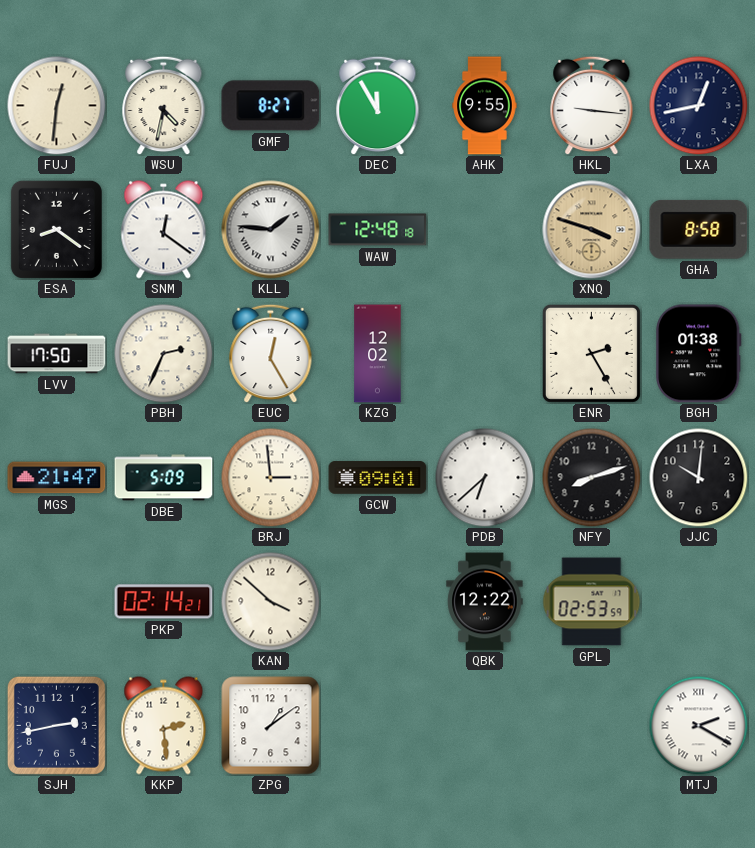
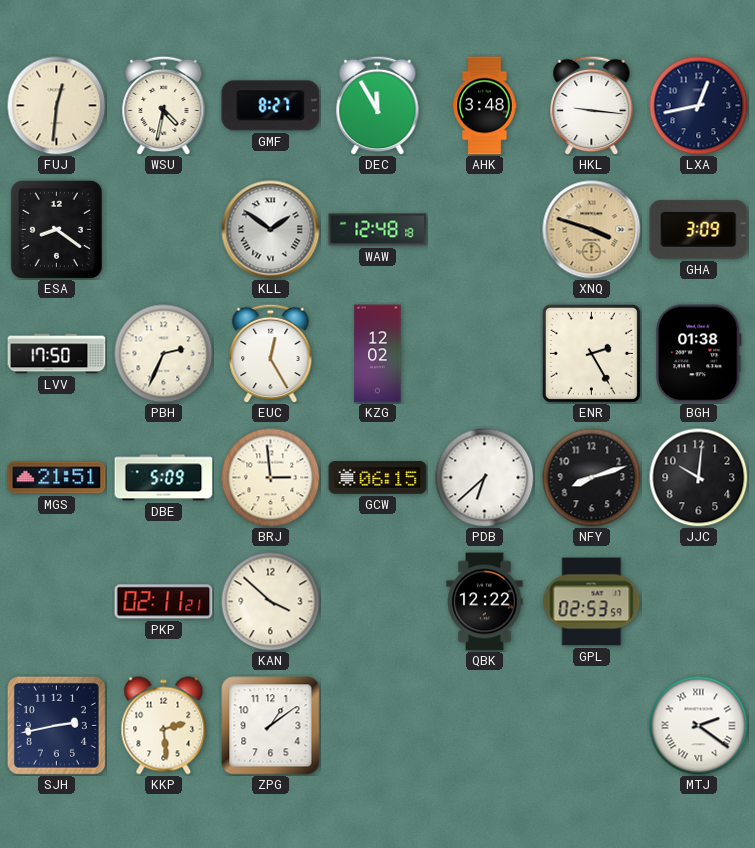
AHK: 9:55 -> 3:48
SNM: 12:21 -> none
KLL: 1:46 -> 1:51
GHA: 8:58 -> 3:09
MGS: 21:47 -> 21:51
GCW: 09:01 -> 06:15
PKP: 02:14 -> 02:11
MTJ: 2:20 -> 2:21
